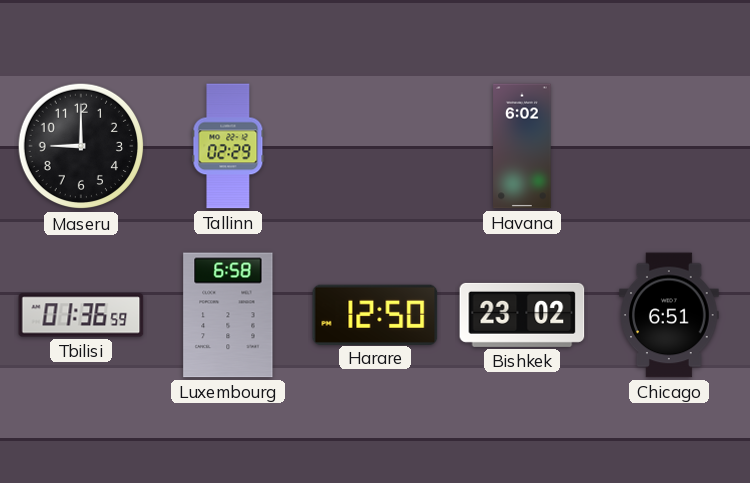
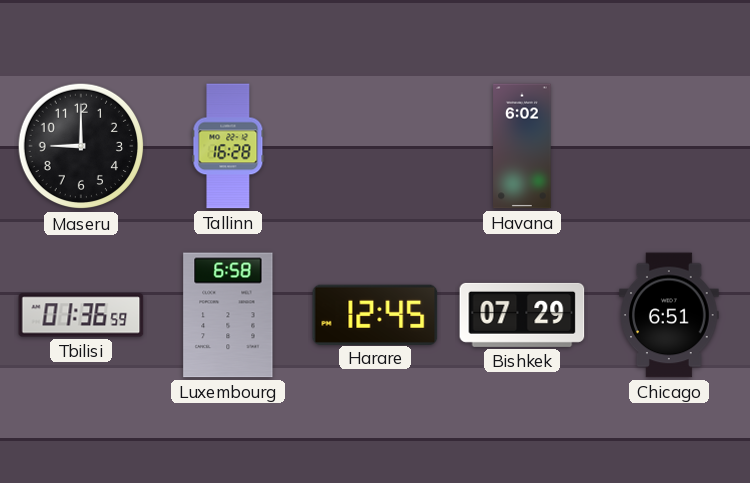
Tallinn: 02:29 -> 16:28
Harare: 12:50 -> 12:45
Bishkek: 23:02 -> 07:29
